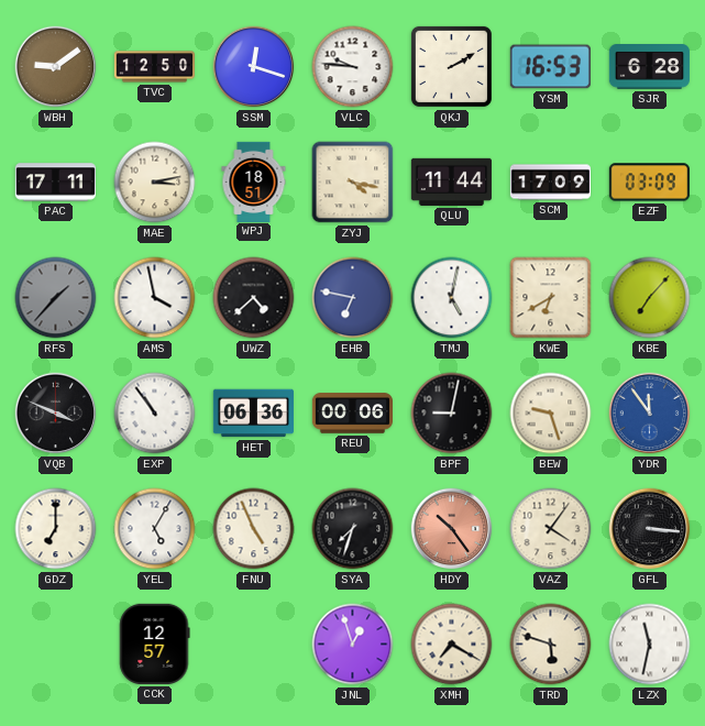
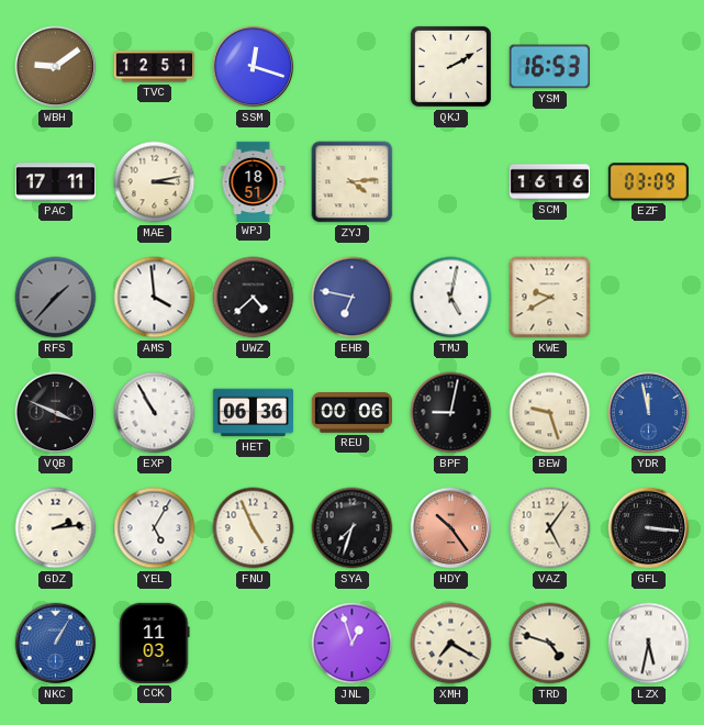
TVC: 12:50 -> 12:51
VLC: 9:46 -> none
SJR: 6:28 -> none
ZYJ: 4:17 -> 4:14
QLU: 11:44 -> none
SCM: 17:09 -> 16:16
AMS: 3:58 -> 3:59
KWE: 6:40 -> 9:40
KBE: 7:07 -> none
EXP: 10:54 -> 10:55
YDR: 11:54 -> 11:58
GDZ: 7:00 -> 2:14
VAZ: 4:06 -> 5:06
NKC: none -> 1:05
CCK: 12:57 -> 11:03
TRD: 5:48 -> 4:48
LZX: 11:32 -> 5:32
